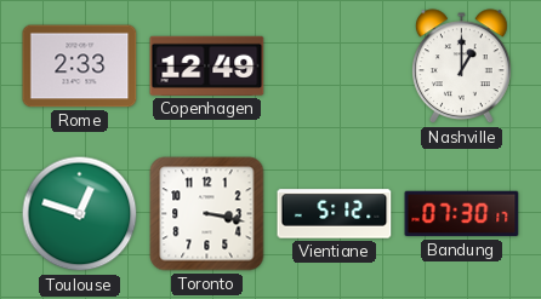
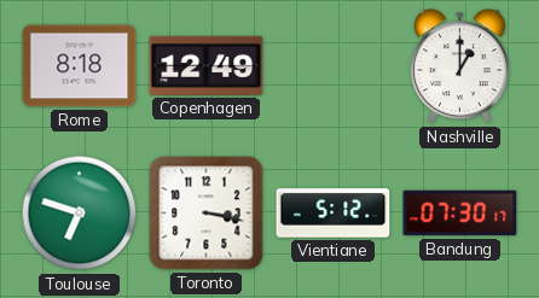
Rome: 2:33 -> 8:18
Toulouse: 12:48 -> 6:48
